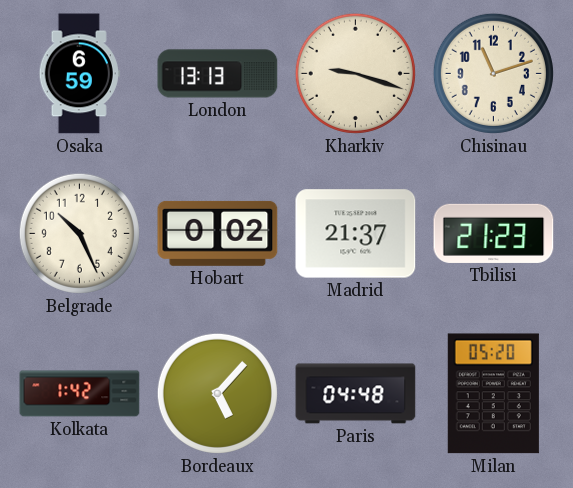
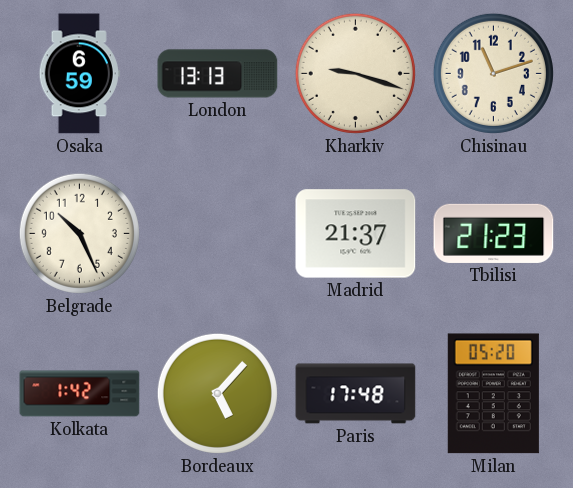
Hobart: 0:02 -> none
Paris: 04:48 -> 17:48
